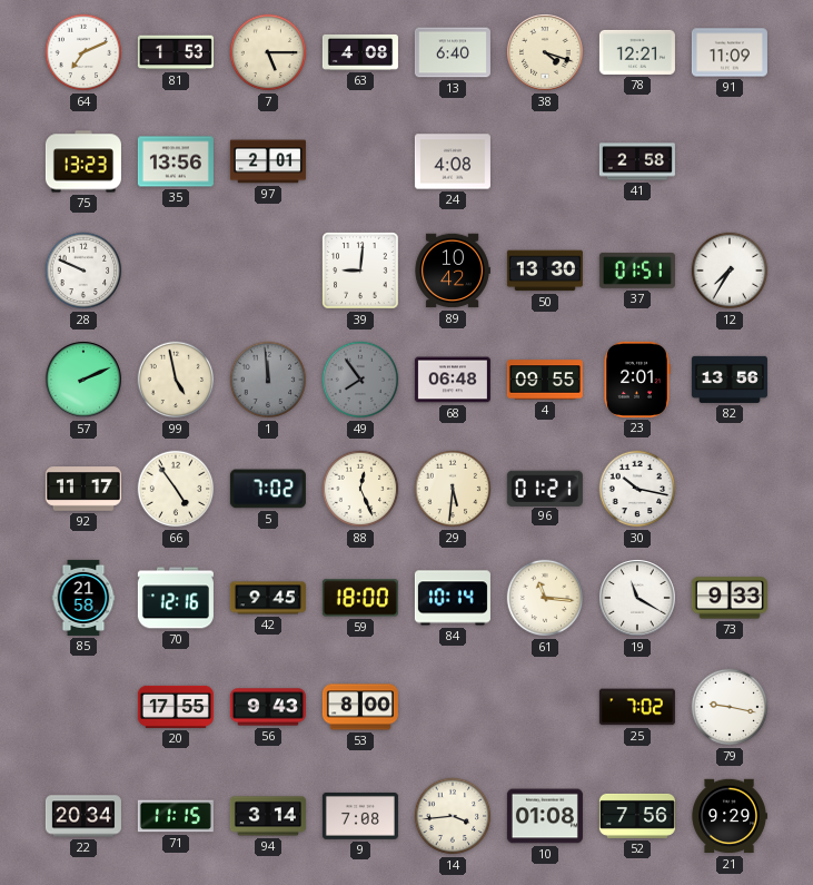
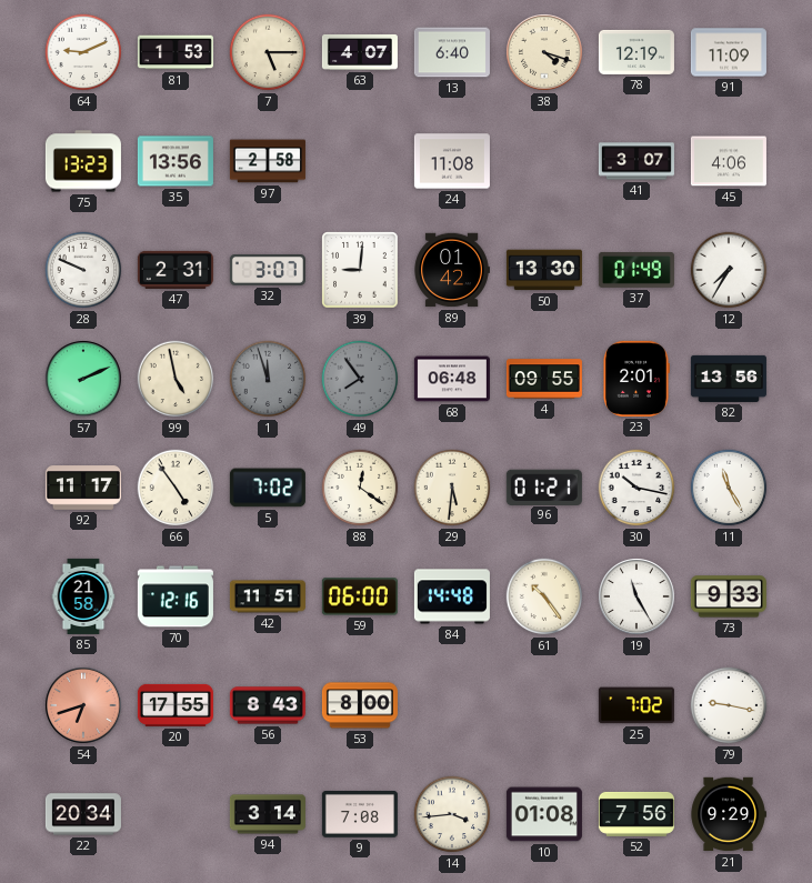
64: 7:11 -> 9:11
63: 4:08 -> 4:07
78: 12:21 -> 12:19
97: 2:01 -> 2:58
24: 4:08 -> 11:08
41: 2:58 -> 3:07
45: none -> 4:06
47: none -> 2:31
32: none -> 3:07
89: 10:42 -> 01:42
37: 01:51 -> 01:49
1: 11:59 -> 11:57
88: 12:26 -> 12:21
11: none -> 11:25
42: 9:45 -> 11:51
59: 18:00 -> 06:00
84: 10:14 -> 14:48
61: 11:16 -> 10:24
19: 11:20 -> 11:25
54: none -> 6:42
56: 9:43 -> 8:43
71: 11:15 -> none
